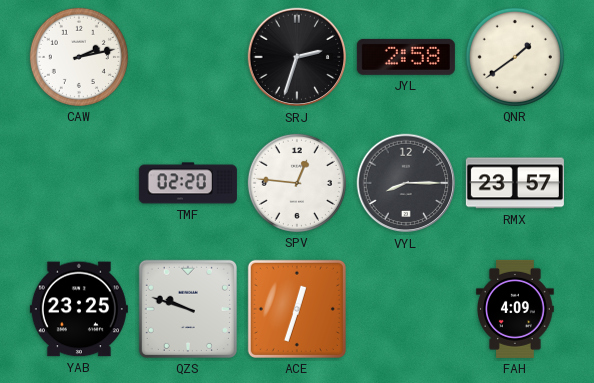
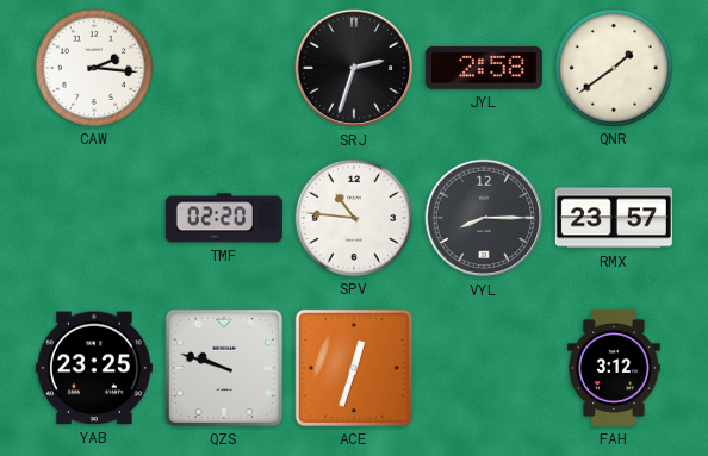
CAW: 2:13 -> 2:16
SPV: 12:46 -> 10:46
FAH: 4:09 -> 3:12
